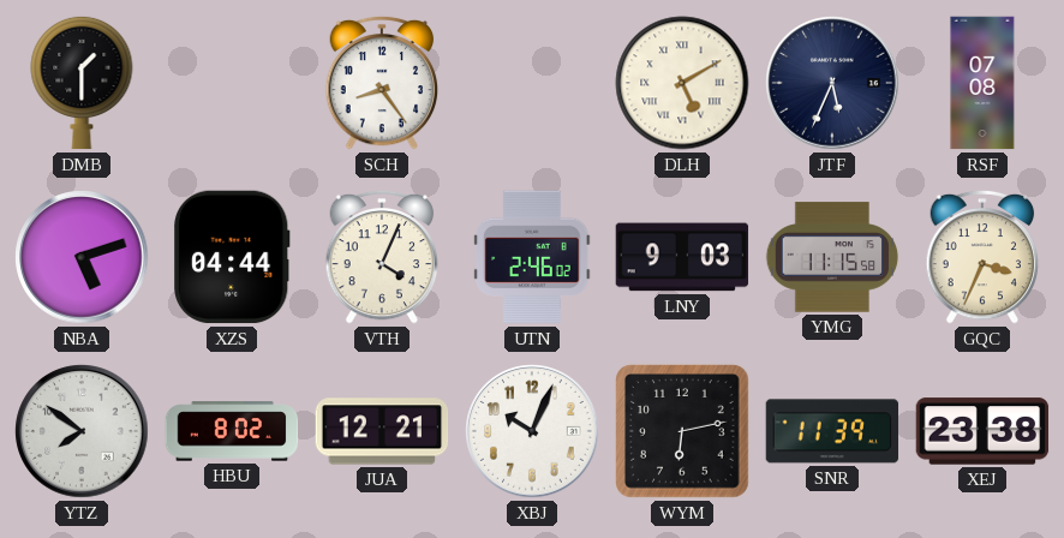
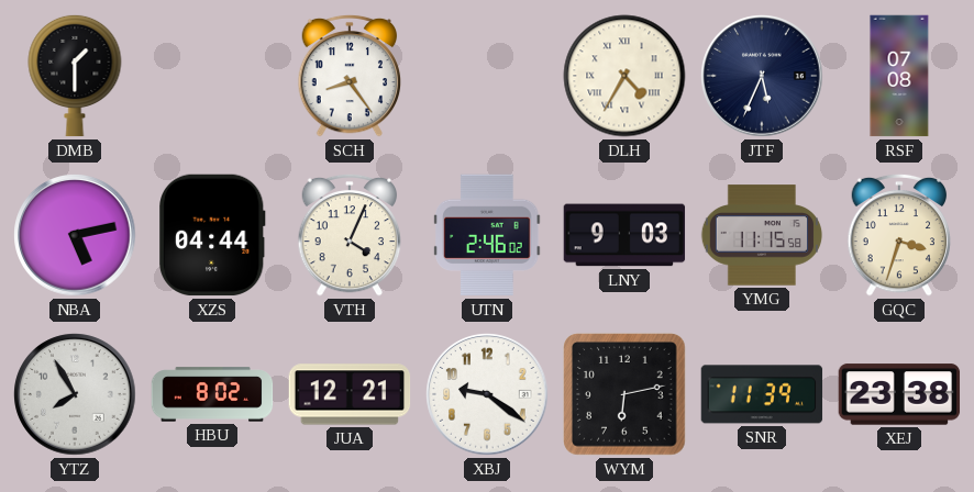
DLH: 5:10 -> 4:35
NBA: 5:12 -> 5:13
GQC: 3:34 -> 3:33
YTZ: 7:51 -> 7:55
XBJ: 10:04 -> 9:21
